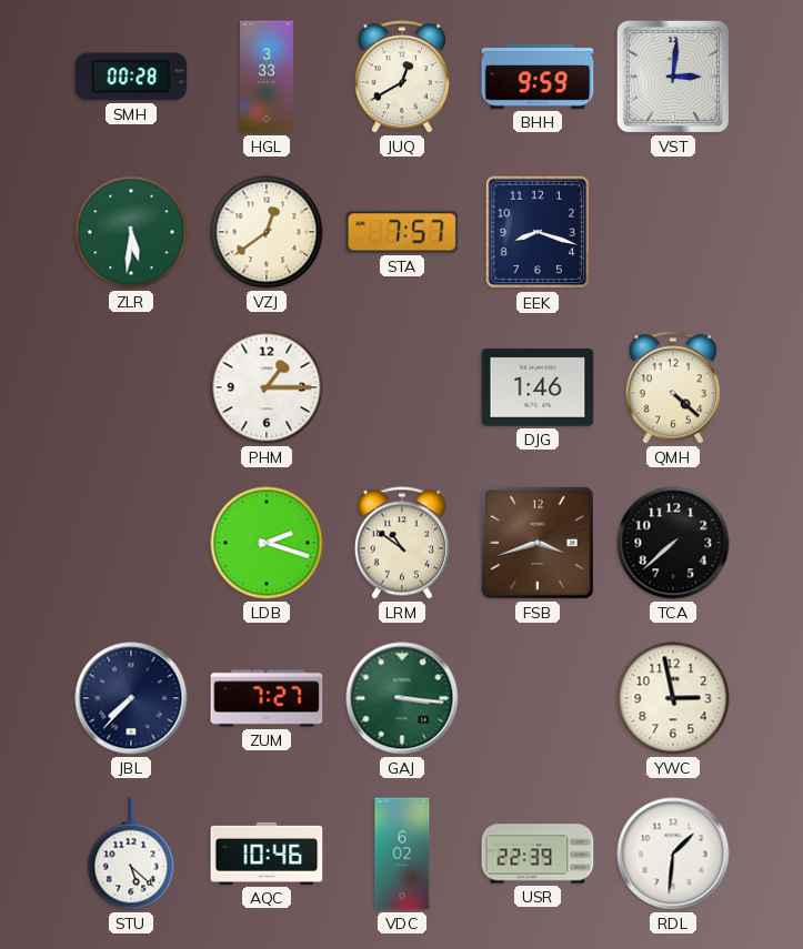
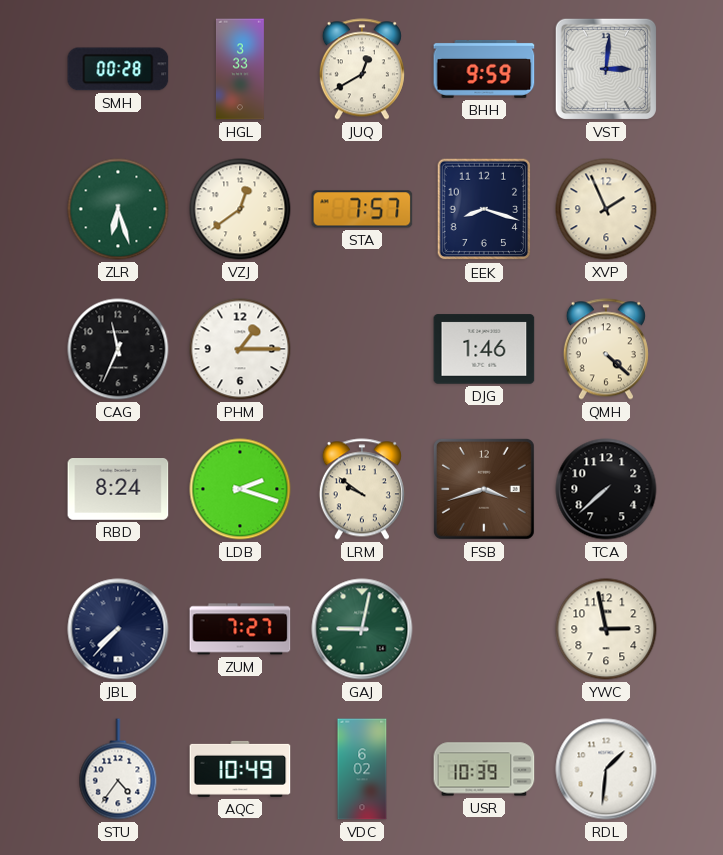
ZLR: 5:31 -> 6:27
XVP: none -> 1:56
CAG: none -> 11:34
RBD: none -> 8:24
LRM: 10:51 -> 9:51
GAJ: 3:16 -> 9:02
STU: 5:22 -> 4:36
AQC: 10:46 -> 10:49
USR: 22:39 -> 10:39
